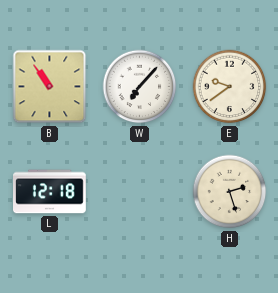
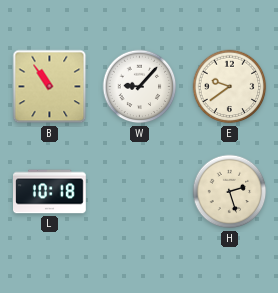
W: 7:07 -> 9:07
L: 12:18 -> 10:18
